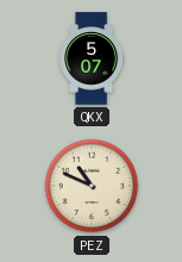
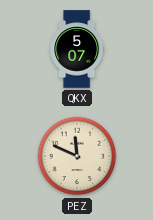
PEZ: 10:49 -> 11:49
